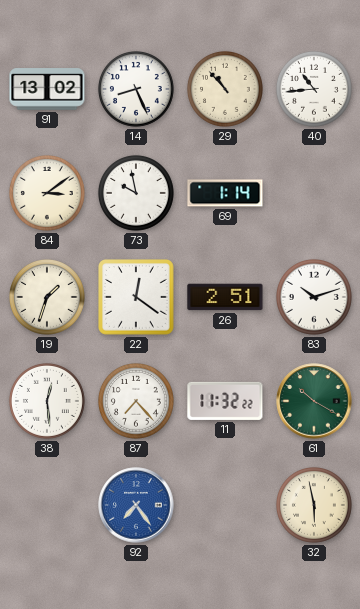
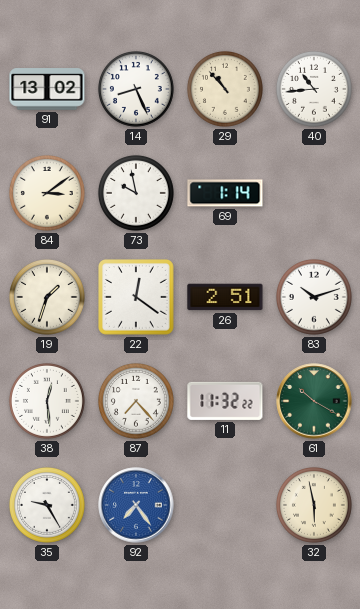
35: none -> 9:25
